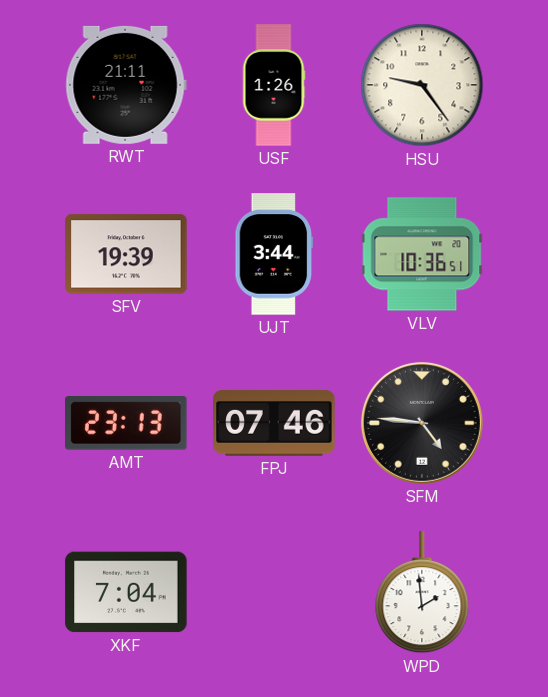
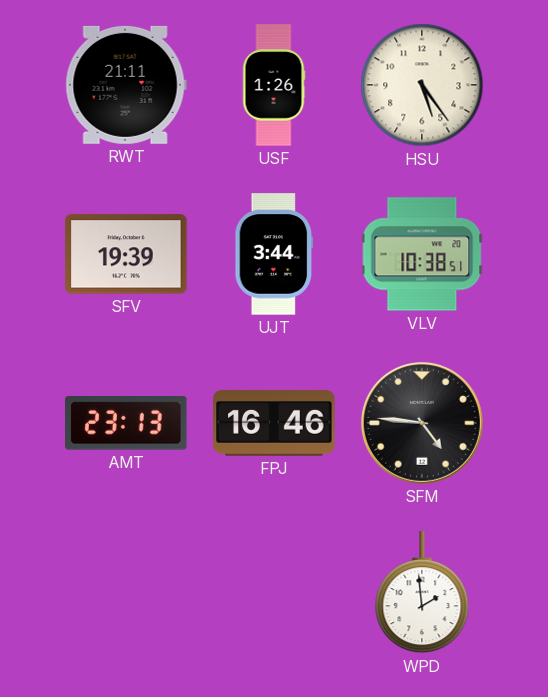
HSU: 9:24 -> 5:24
VLV: 10:36 -> 10:38
FPJ: 07:46 -> 16:46
XKF: 7:04 -> none
